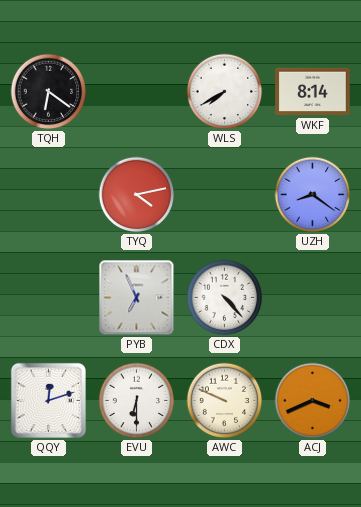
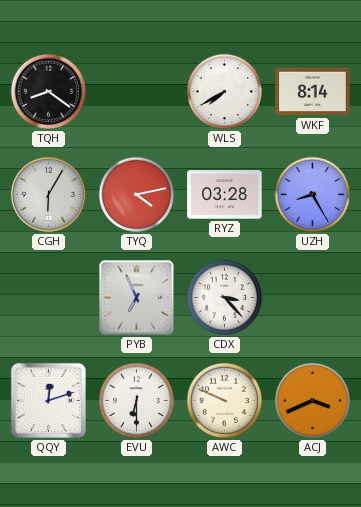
TQH: 6:21 -> 8:21
CGH: none -> 6:05
RYZ: none -> 03:28
UZH: 8:21 -> 8:25
CDX: 4:23 -> 3:23
